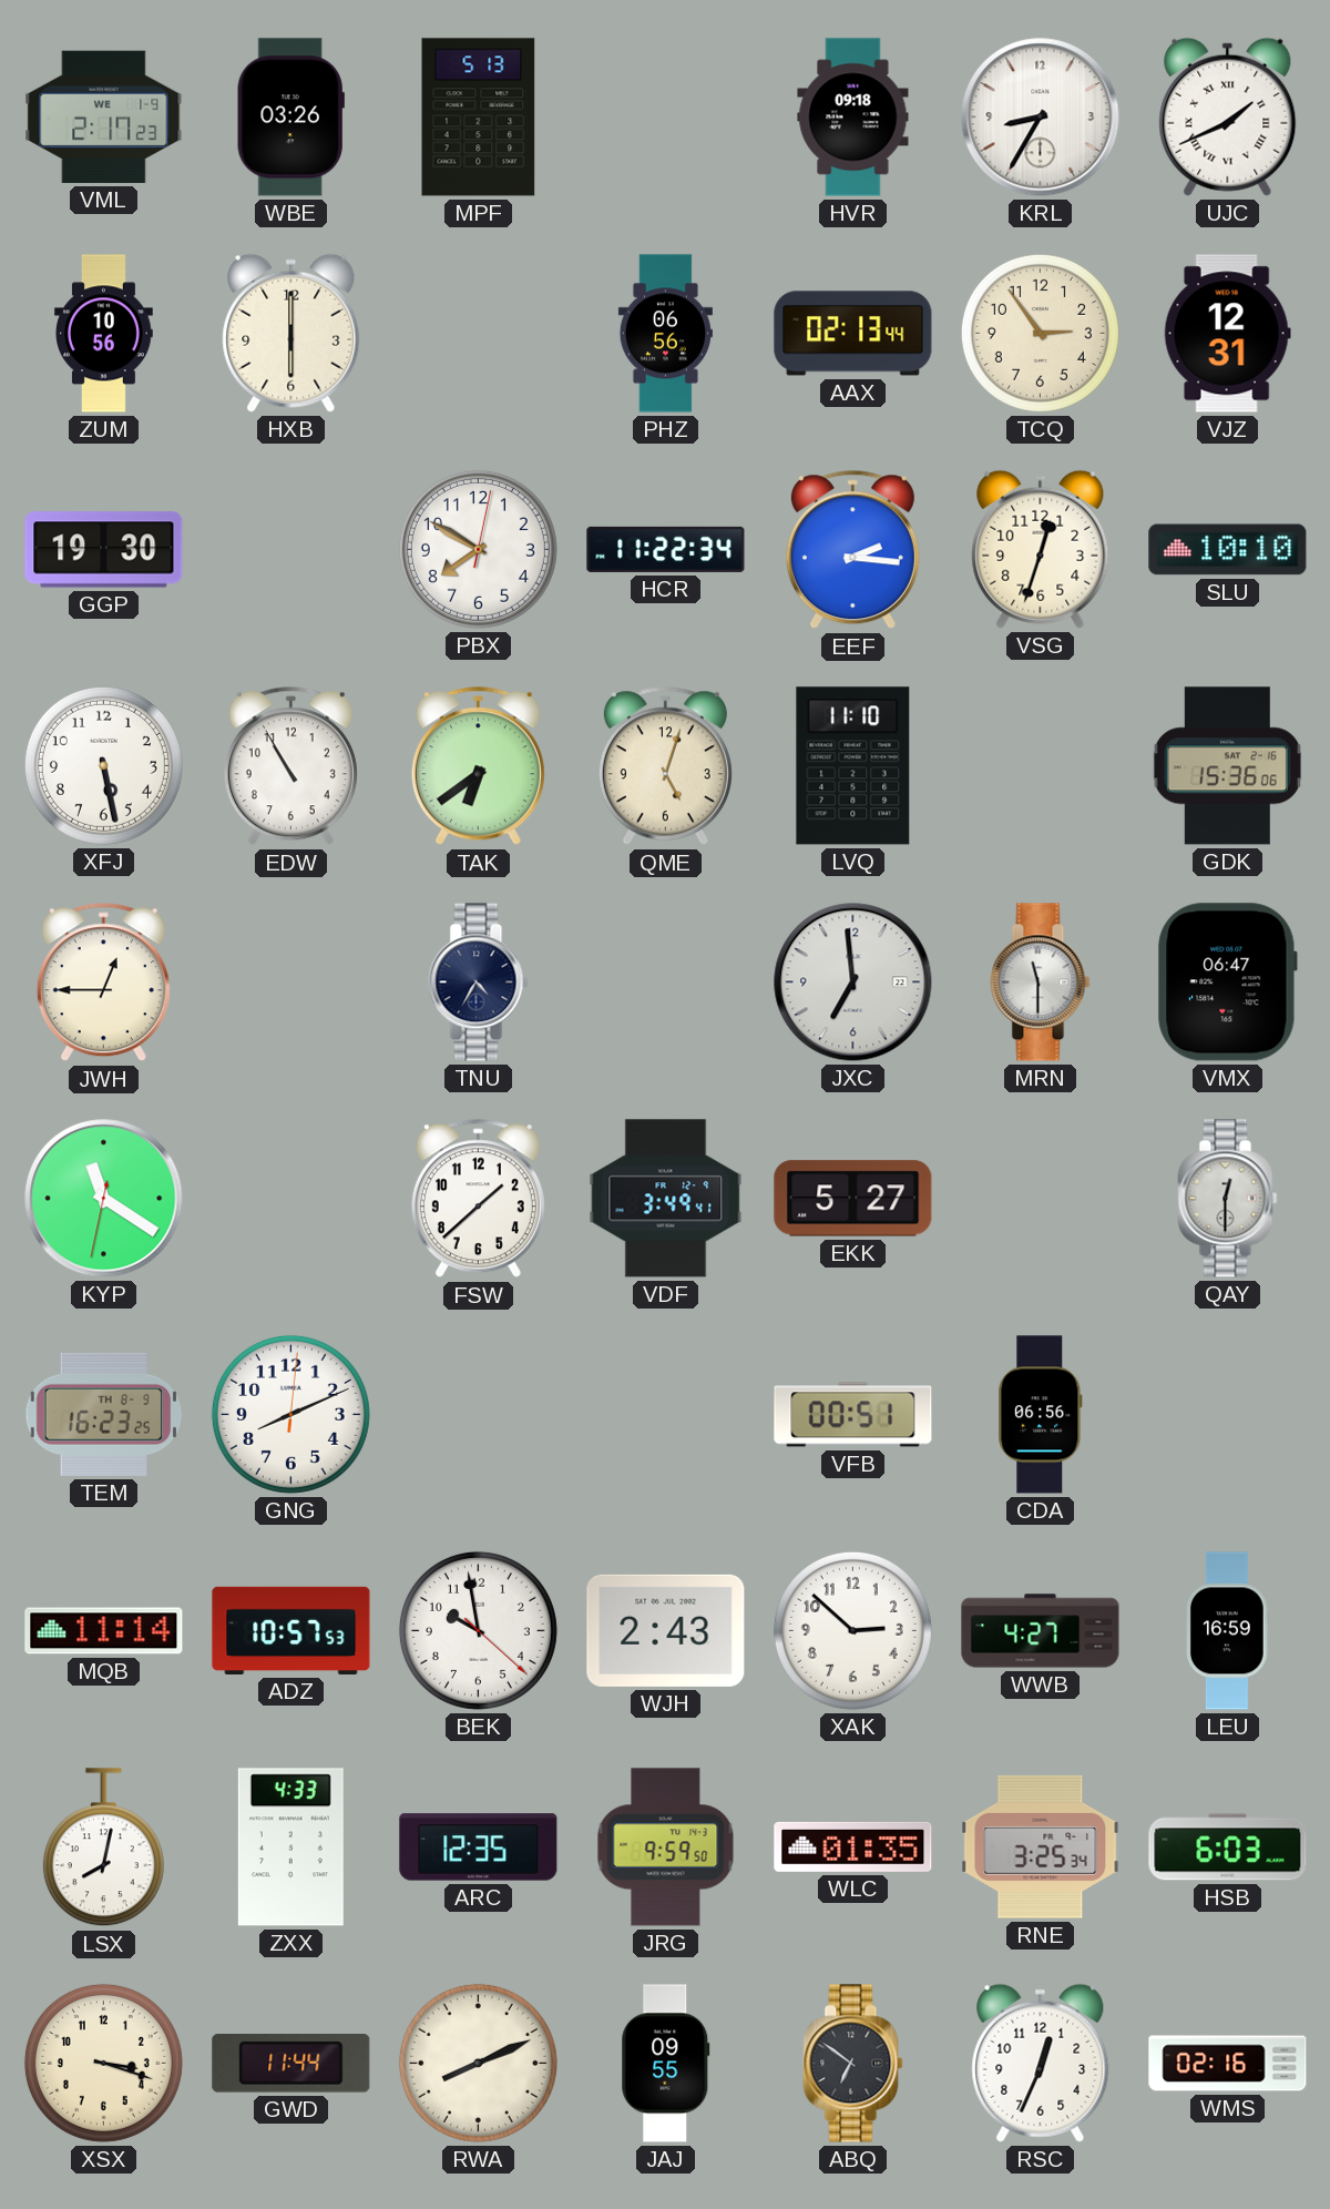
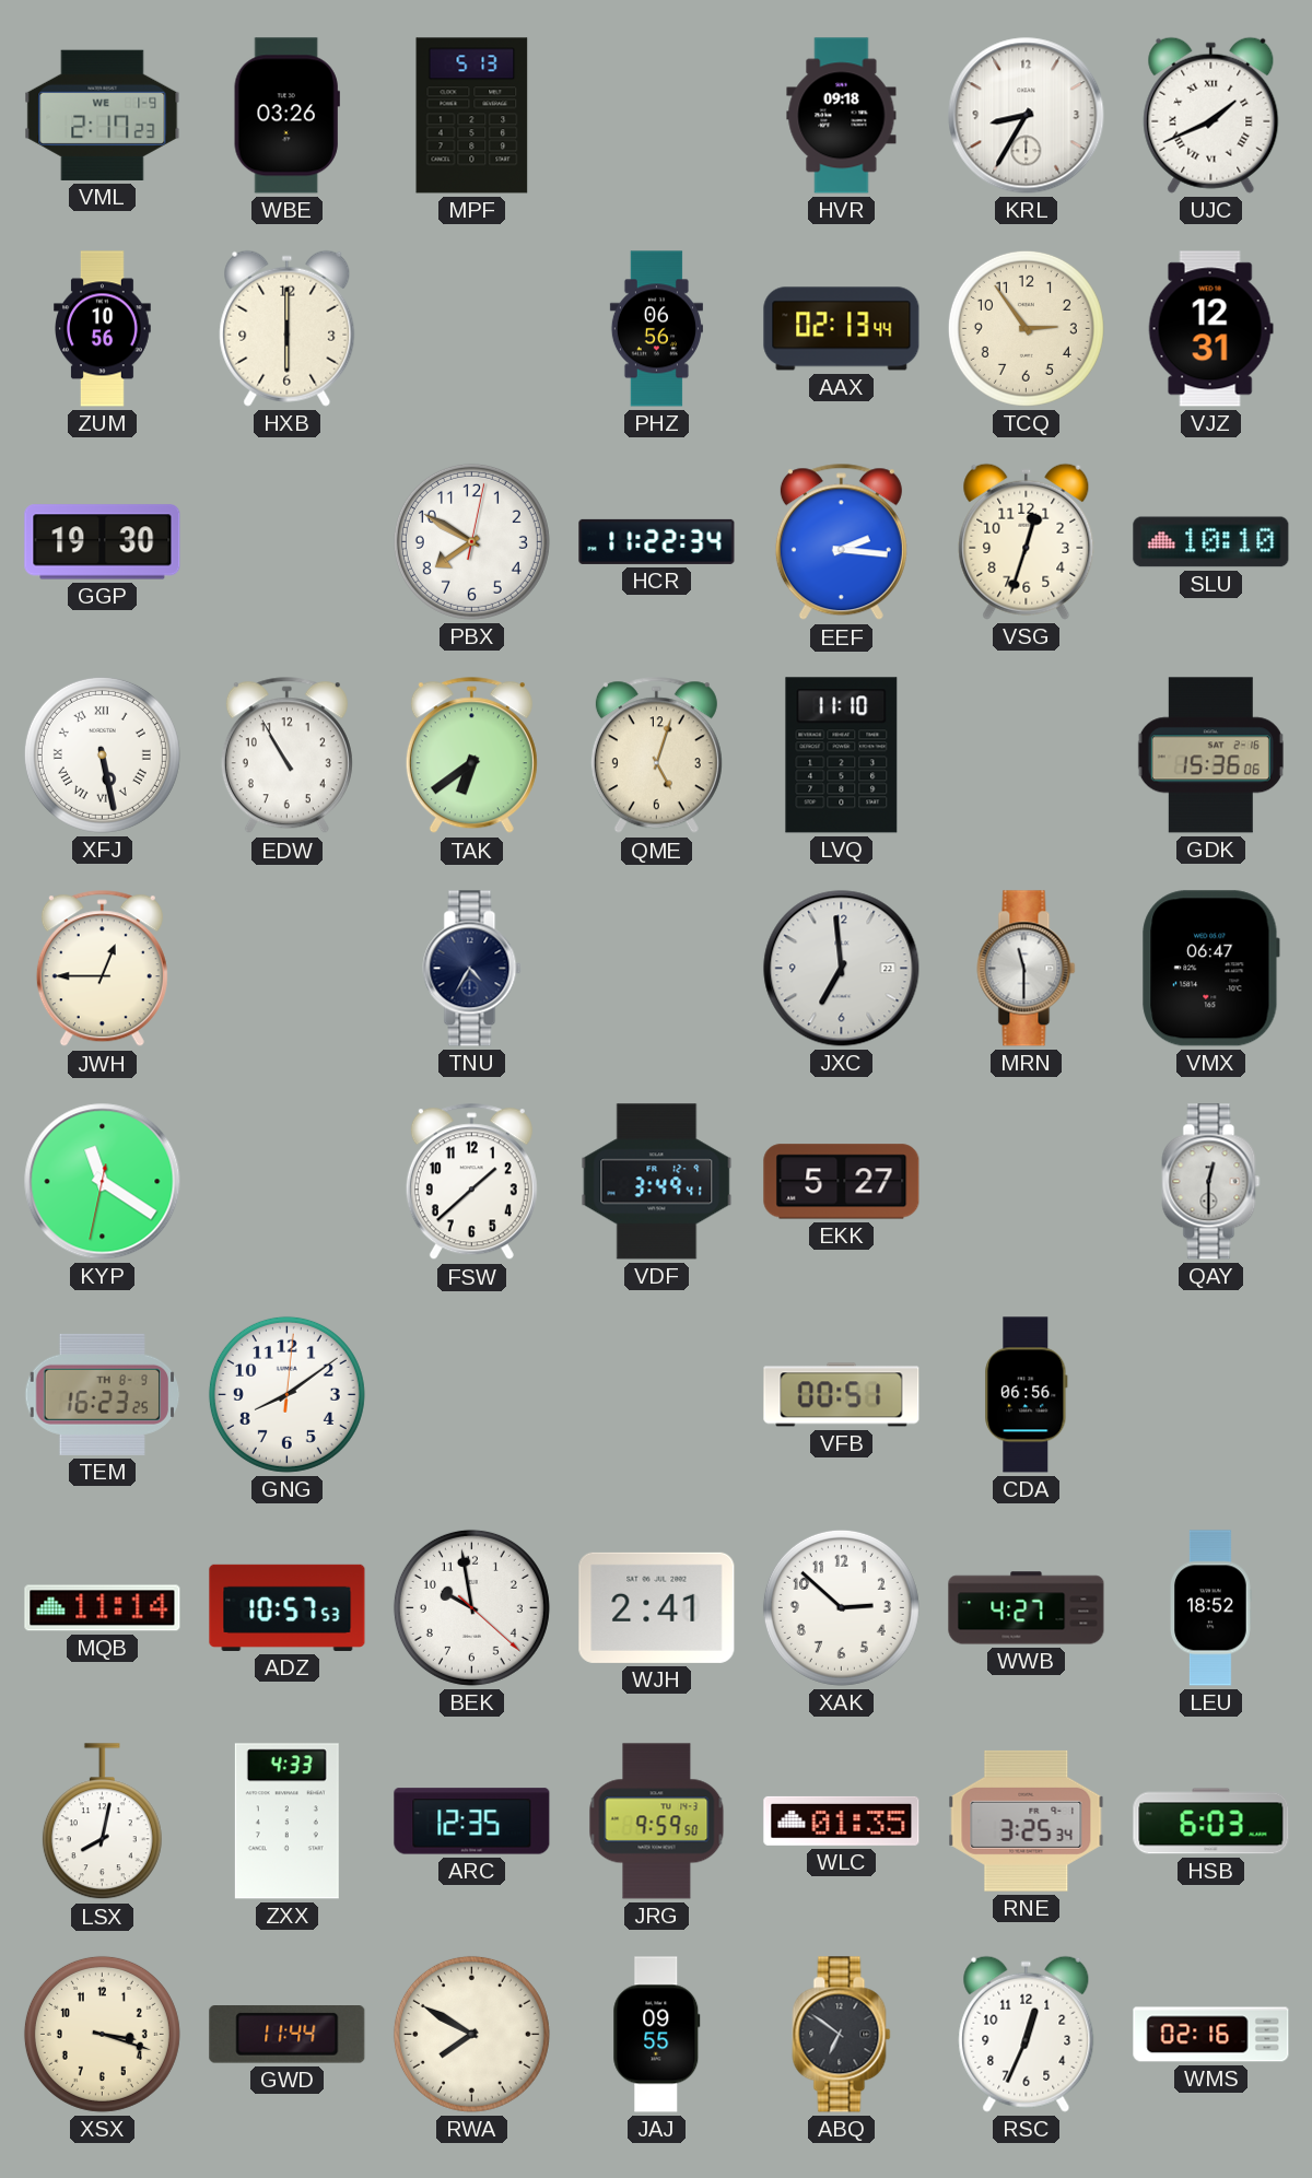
XFJ numerals: Arabic -> Roman
GNG: 8:11 -> 8:09
WJH: 2:43 -> 2:41
LEU: 16:59 -> 18:52
RWA: 8:11 -> 7:50
